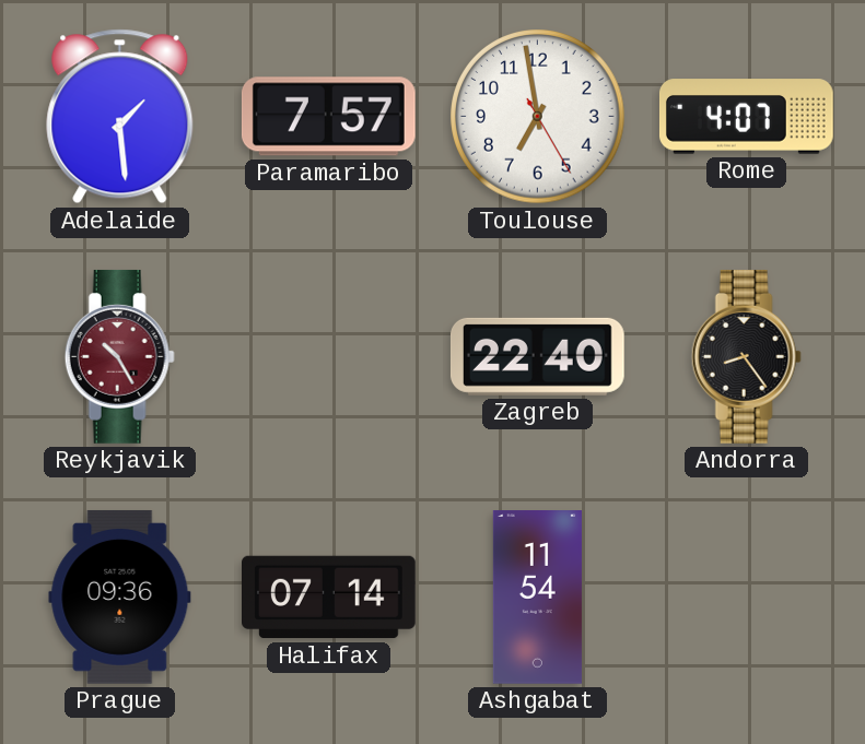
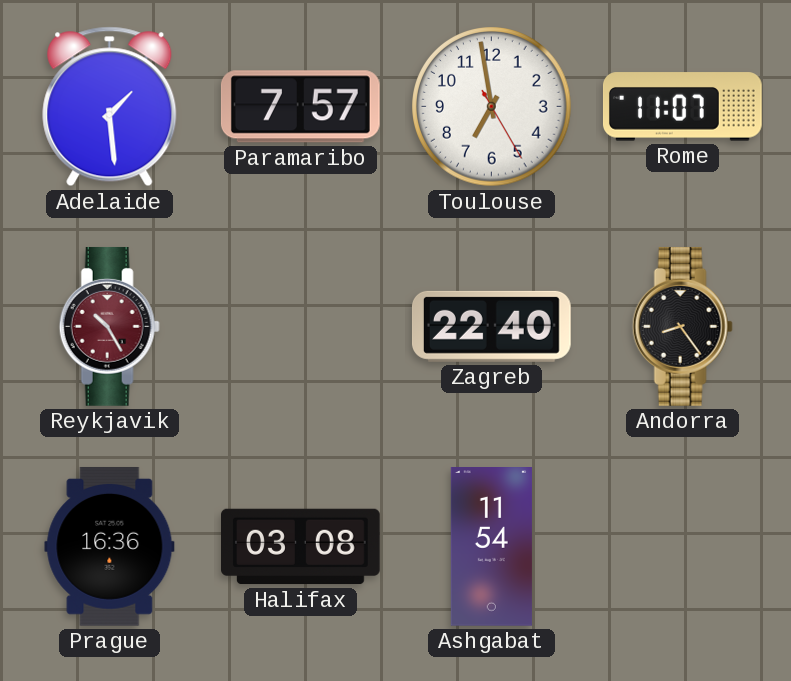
Rome: 4:07 -> 11:07
Prague: 09:36 -> 16:36
Halifax: 07:14 -> 03:08
